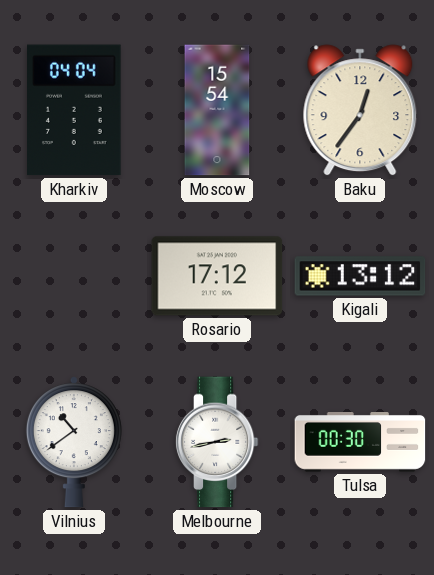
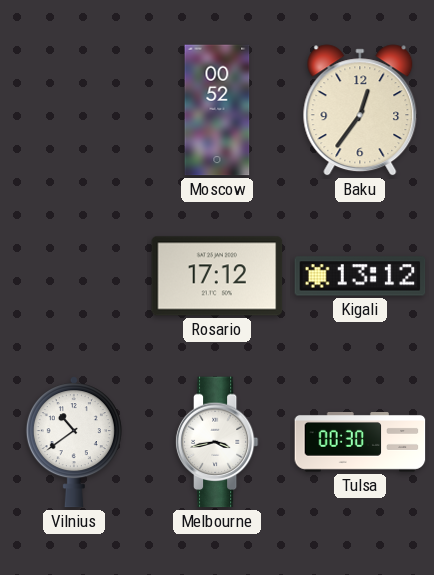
Kharkiv: 04:04 -> none
Moscow: 15:54 -> 00:52
Melbourne: 2:43 -> 3:43
